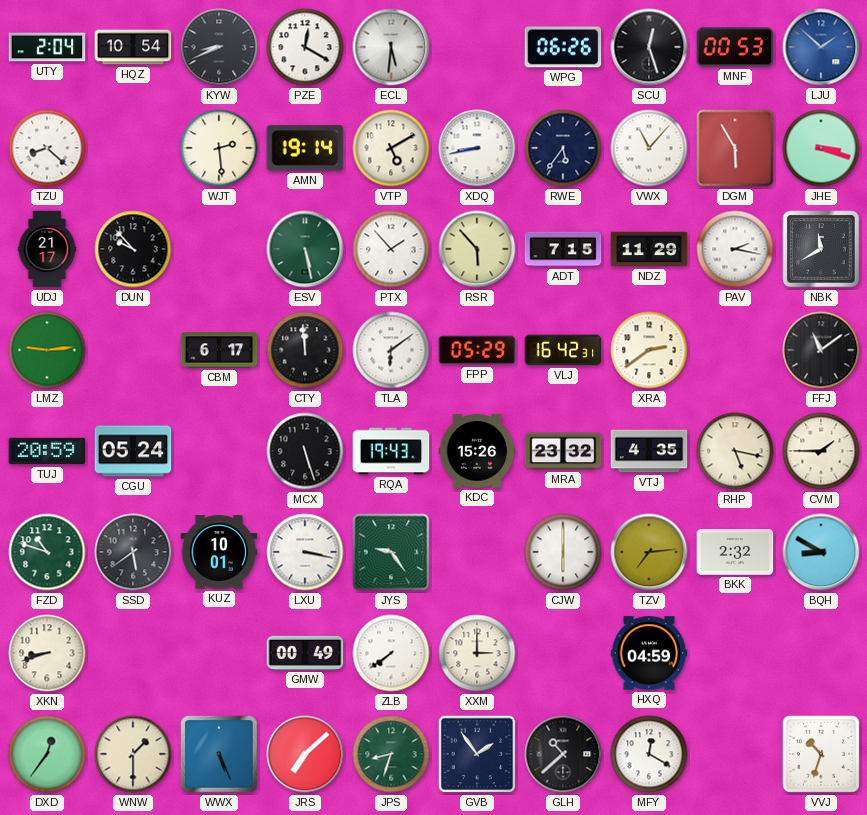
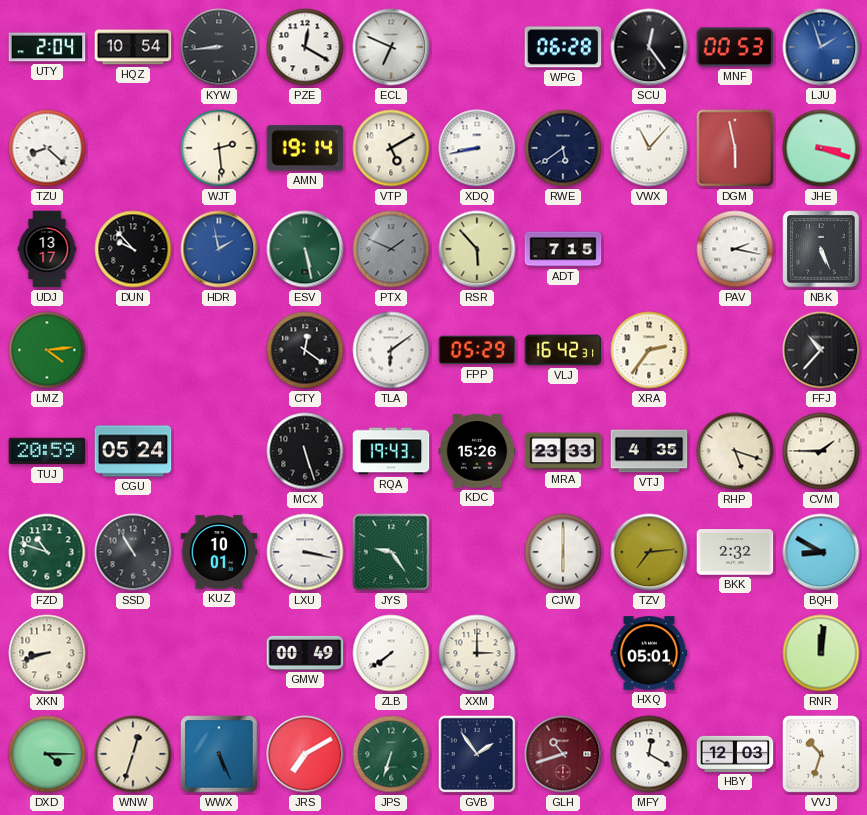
KYW: 8:41 -> 8:44
ECL: 5:31 -> 6:49
WPG: 06:26 -> 06:28
SCU: 12:27 -> 12:24
LJU: 1:52 -> 1:57
RWE: 5:36 -> 5:39
DGM: 5:55 -> 5:58
UDJ: 21:17 -> 13:17
HDR: none -> 1:58
PTX: 1:53 -> 1:49
PTX dial: white -> grey
NDZ: 11:29 -> none
NBK: 11:40 -> 5:26
LMZ: 9:14 -> 4:14
CBM: 6:17 -> none
CTY: 11:59 -> 12:21
XRA: 2:39 -> 2:36
FFJ: 11:09 -> 10:37
MRA: 23:32 -> 23:33
RHP: 5:17 -> 5:18
SSD: 5:39 -> 10:55
HXQ: 04:59 -> 05:01
RNR: none -> 12:01
DXD: 12:36 -> 4:15
WNW: 1:30 -> 12:33
JRS: 7:08 -> 7:10
JPS: 8:33 -> 6:33
GLH: 10:38 -> 10:42
GLH dial: black -> burgundy
HBY: none -> 12:03
